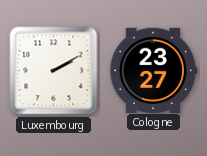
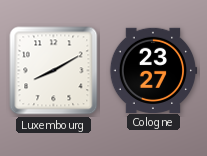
Luxembourg: 2:10 -> 8:10
